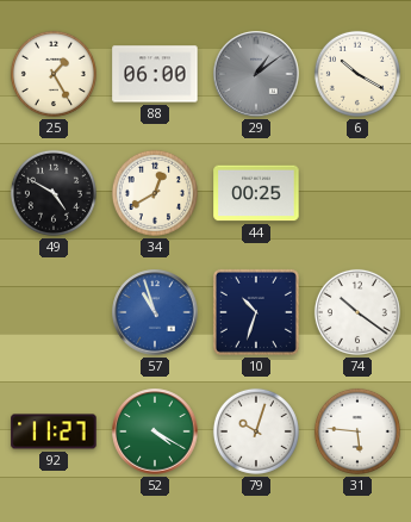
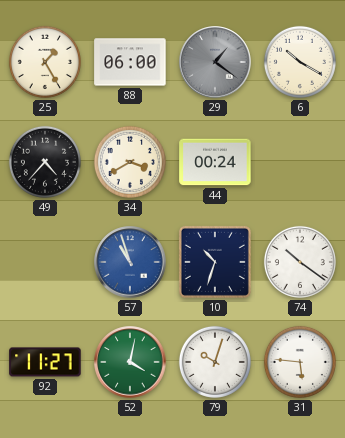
29: 1:09 -> 1:21
49: 4:50 -> 4:37
34: 12:40 -> 3:40
44: 00:25 -> 00:24
52: 4:20 -> 4:02
